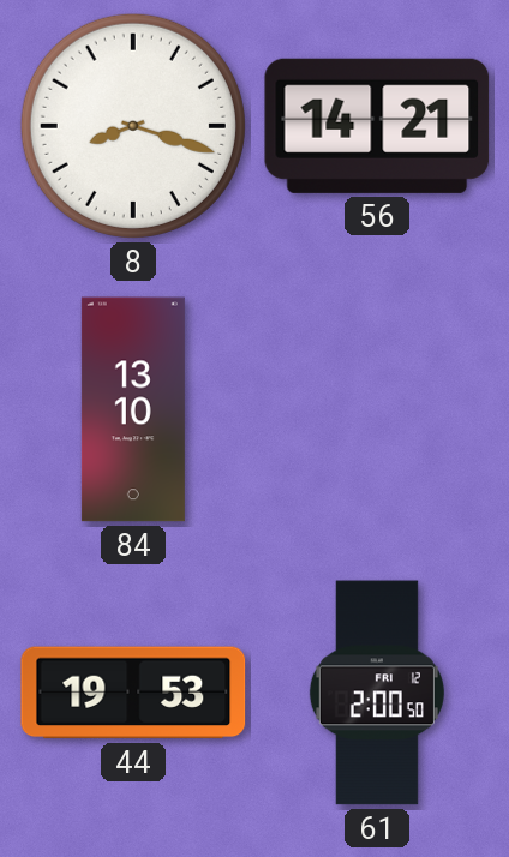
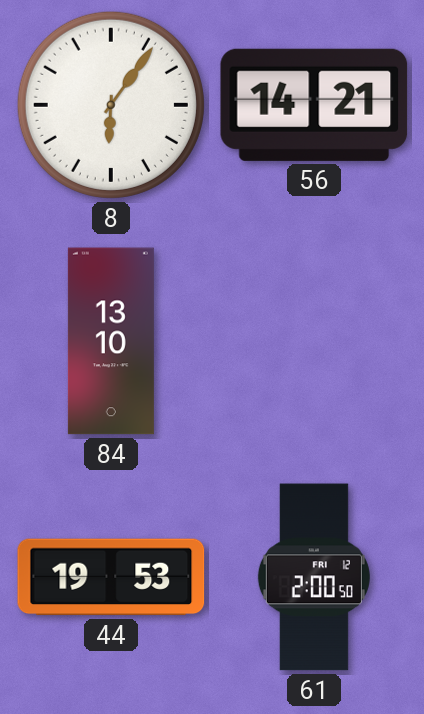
8: 8:18 -> 6:06
